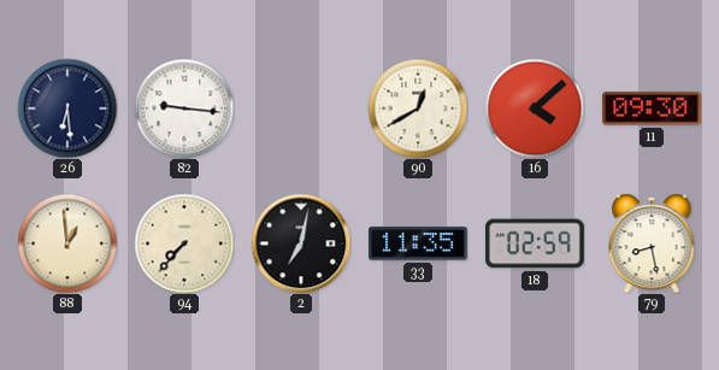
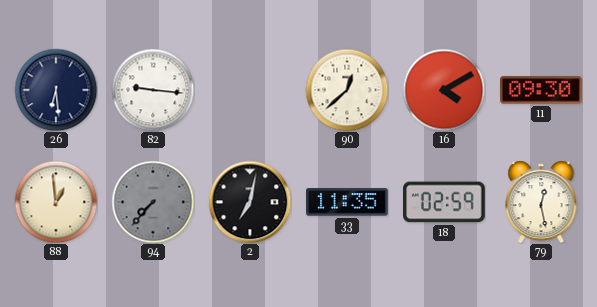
90: 12:40 -> 12:38
16: 4:08 -> 4:10
94 dial: cream -> grey
79: 8:28 -> 12:28
